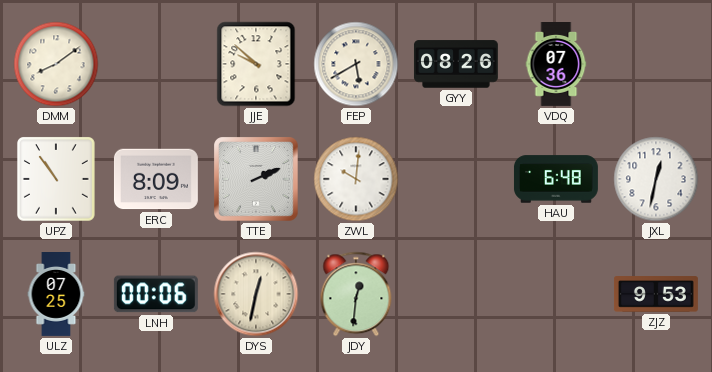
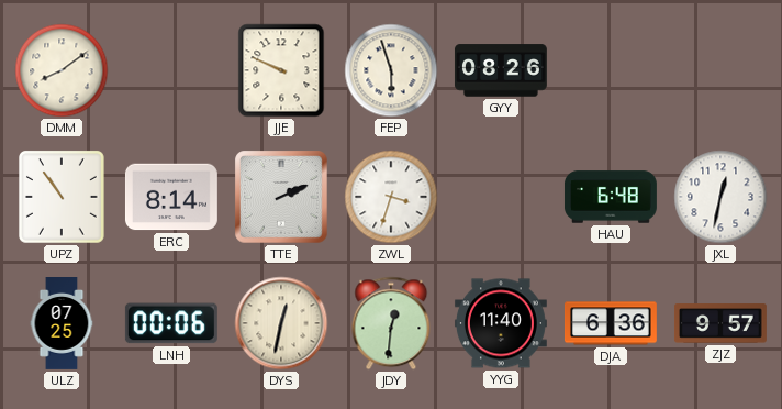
JJE: 9:52 -> 9:49
FEP: 5:40 -> 5:57
VDQ: 07:36 -> none
ERC: 8:09 -> 8:14
ZWL: 10:01 -> 3:33
YYG: none -> 11:40
DJA: none -> 6:36
ZJZ: 9:53 -> 9:57
